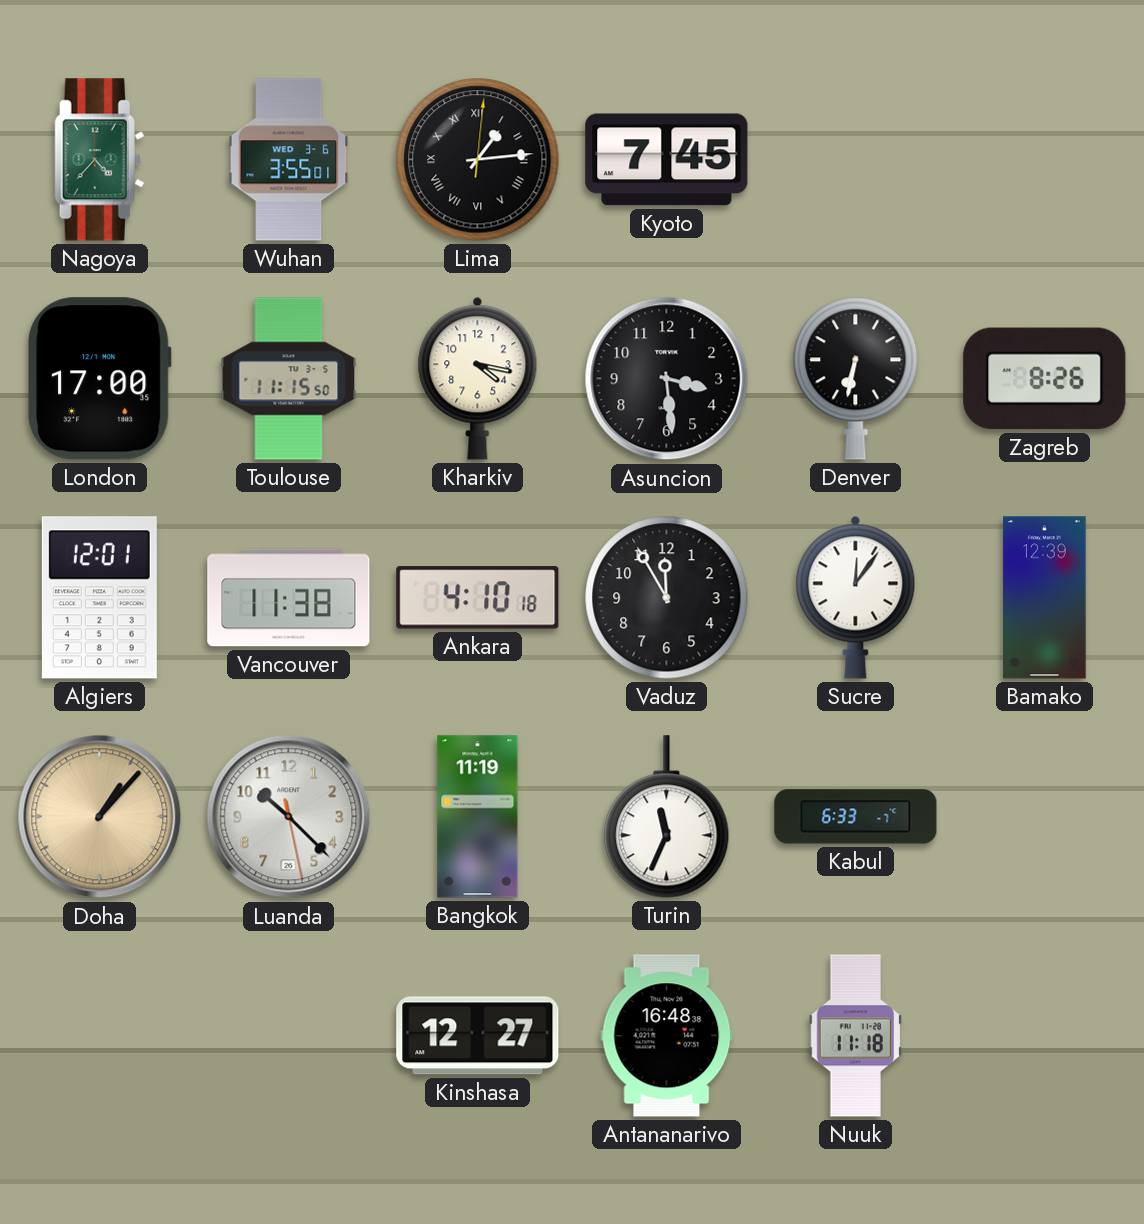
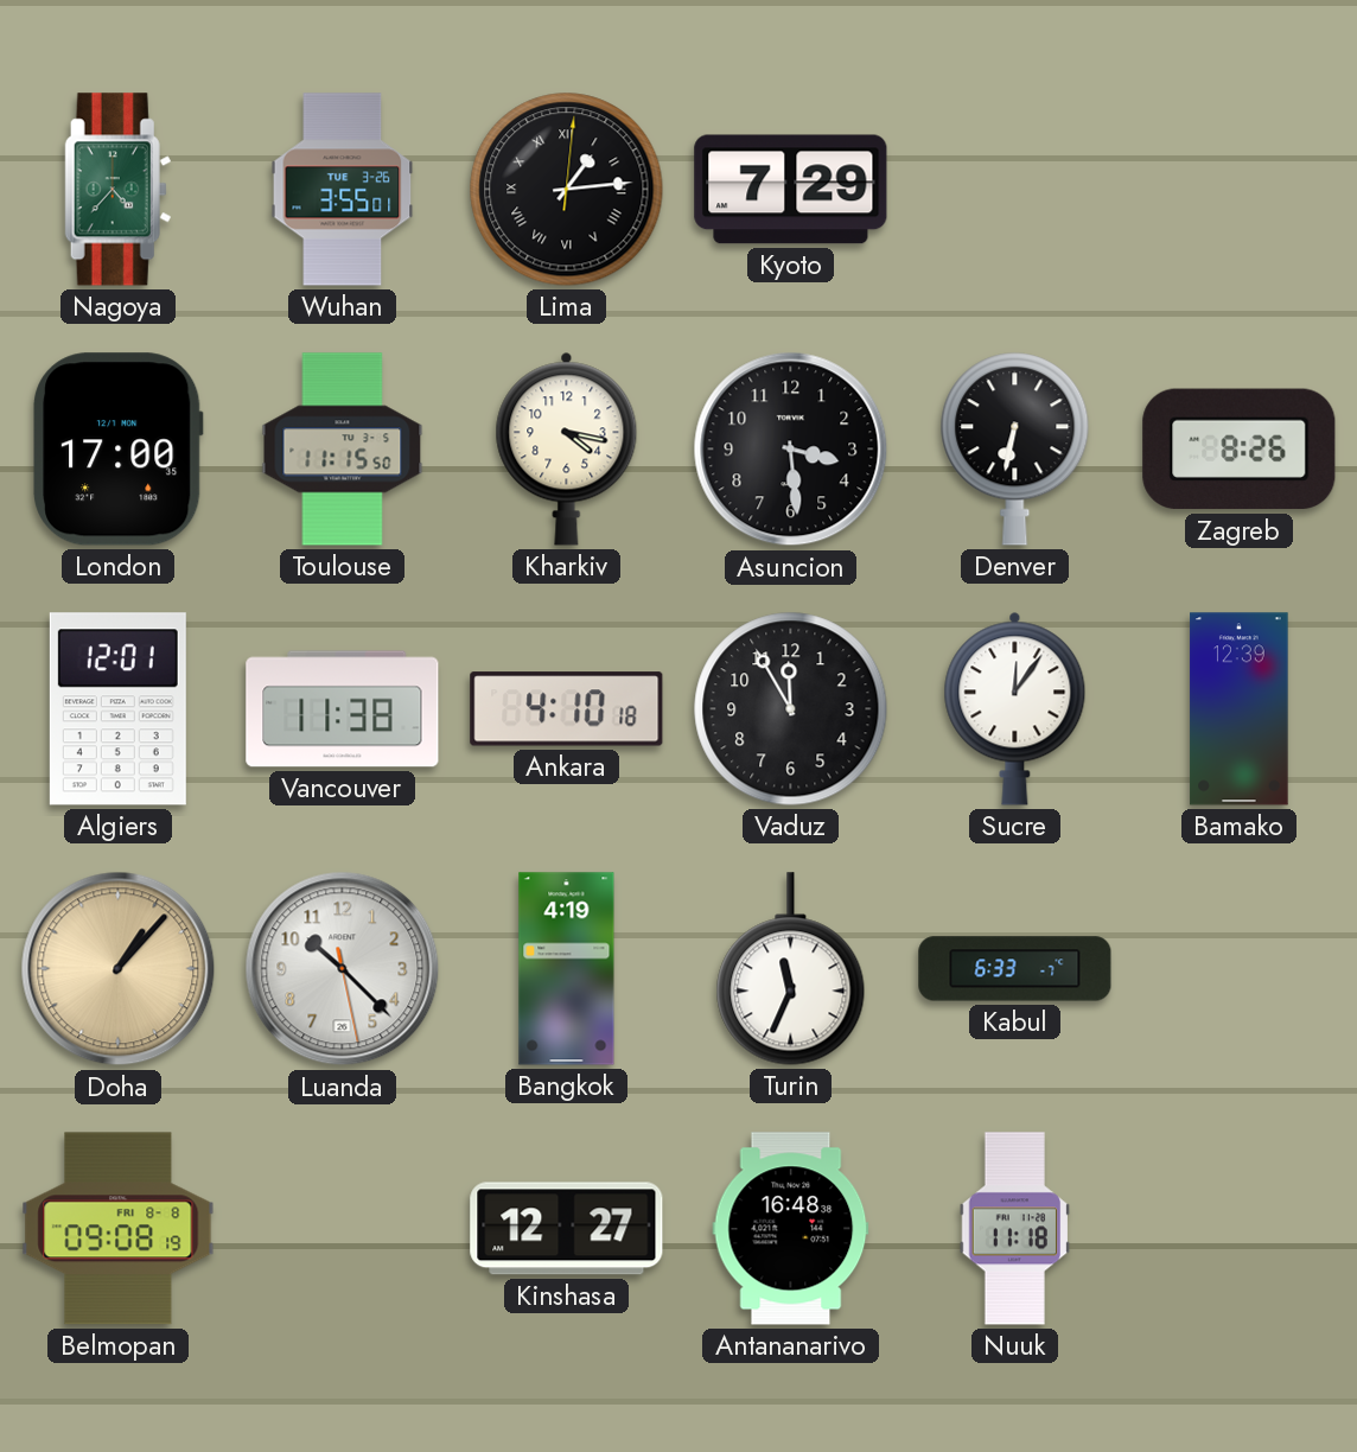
Wuhan date: WED 3-6 -> TUE 3-26
Kyoto: 7:45 -> 7:29
Bangkok: 11:19 -> 4:19
Belmopan: none -> 09:08
